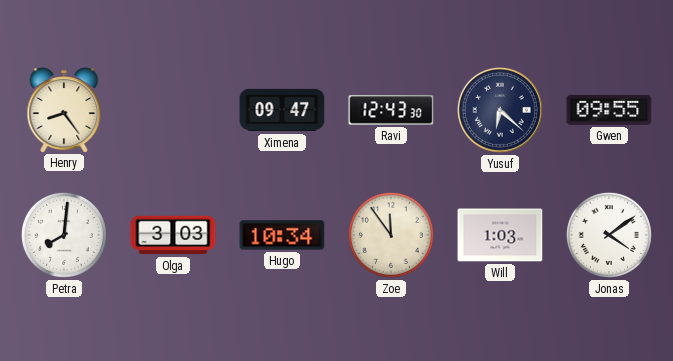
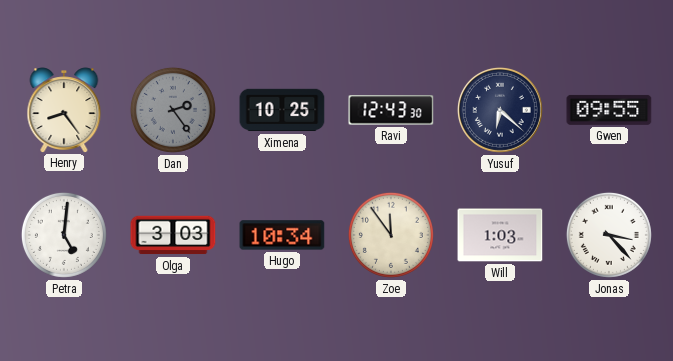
Dan: none -> 2:24
Ximena: 09:47 -> 10:25
Petra: 8:01 -> 5:01
Jonas: 4:09 -> 3:23
